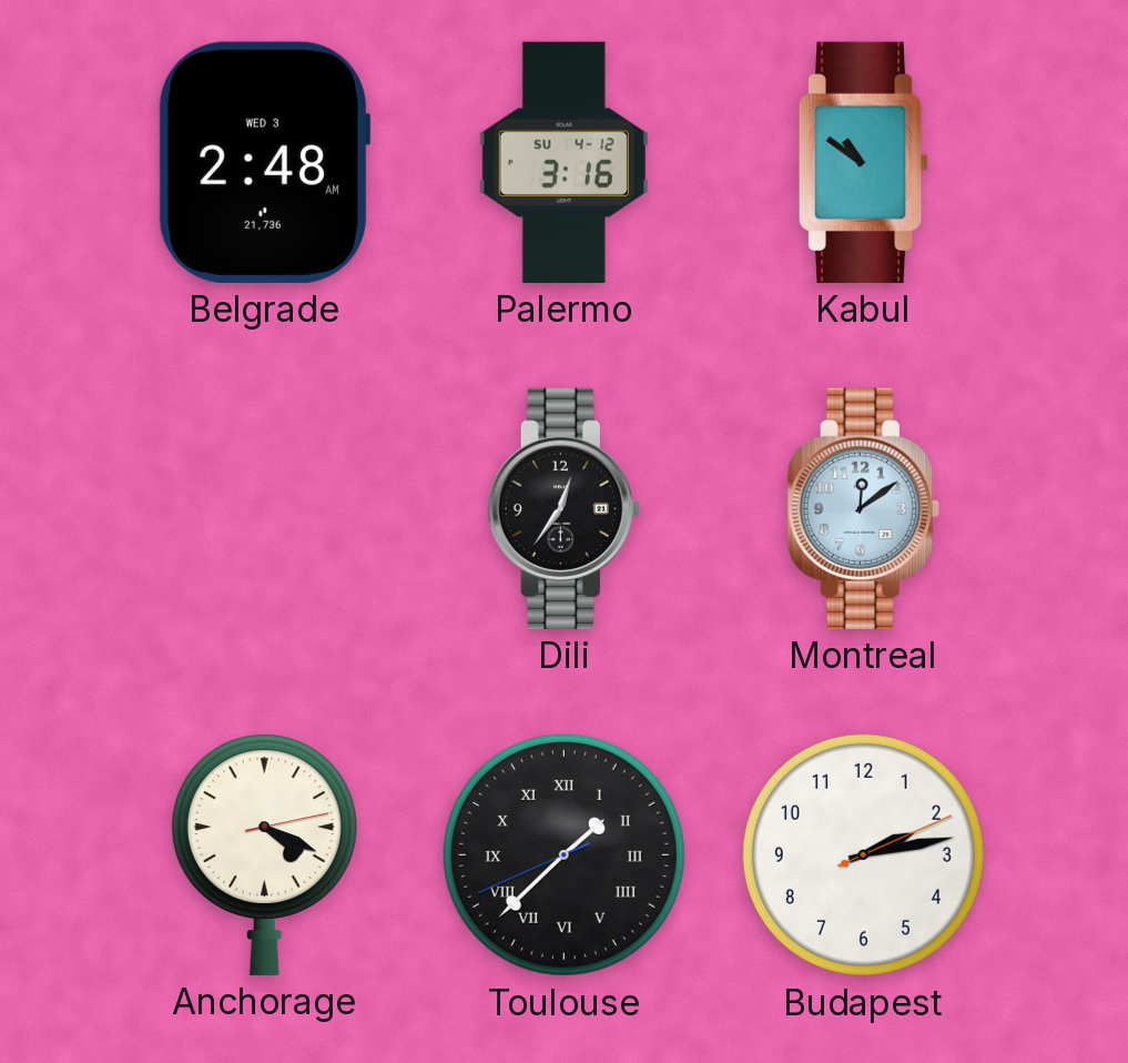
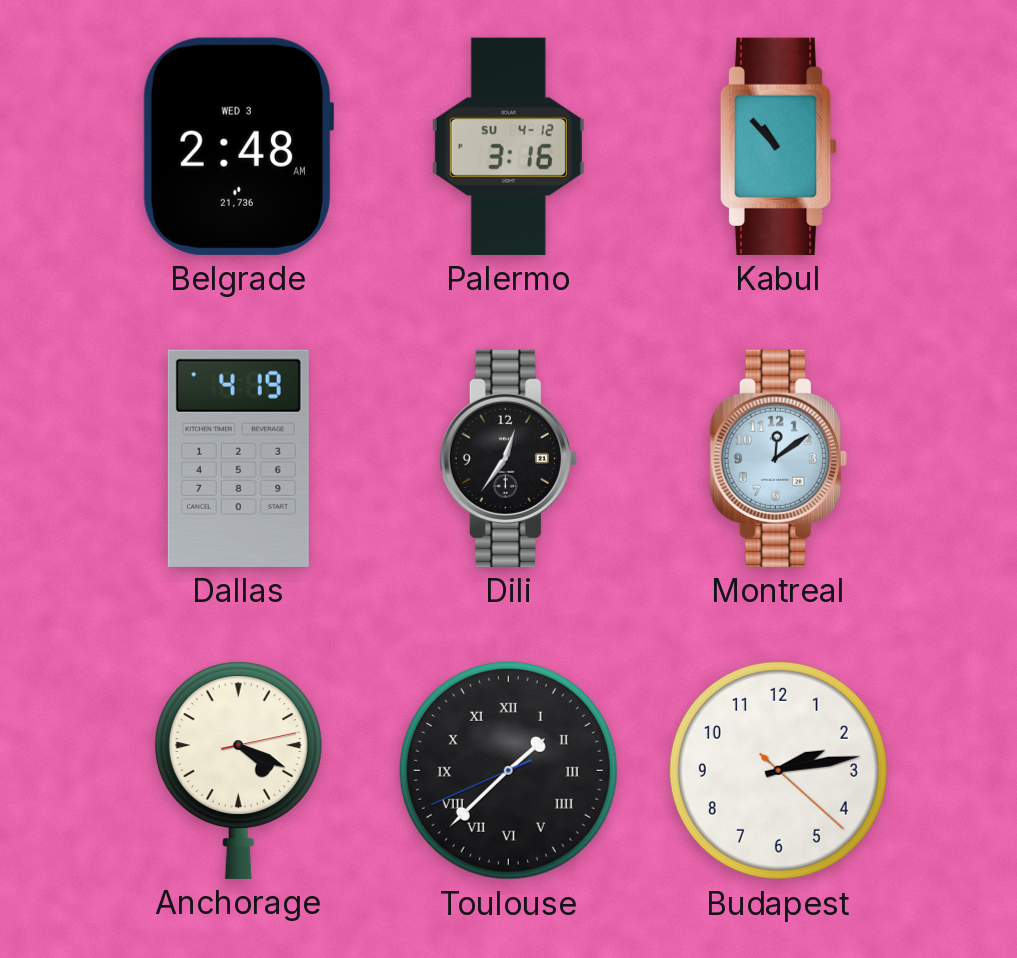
Kabul: 10:51 -> 10:53
Dallas: none -> 4:19
Budapest: 2:13:11 -> 2:13:22
